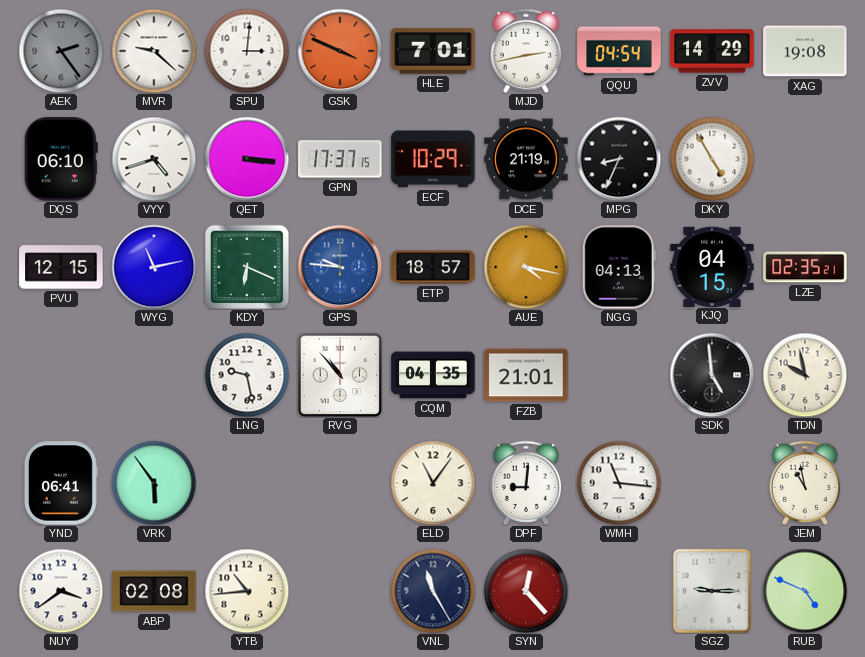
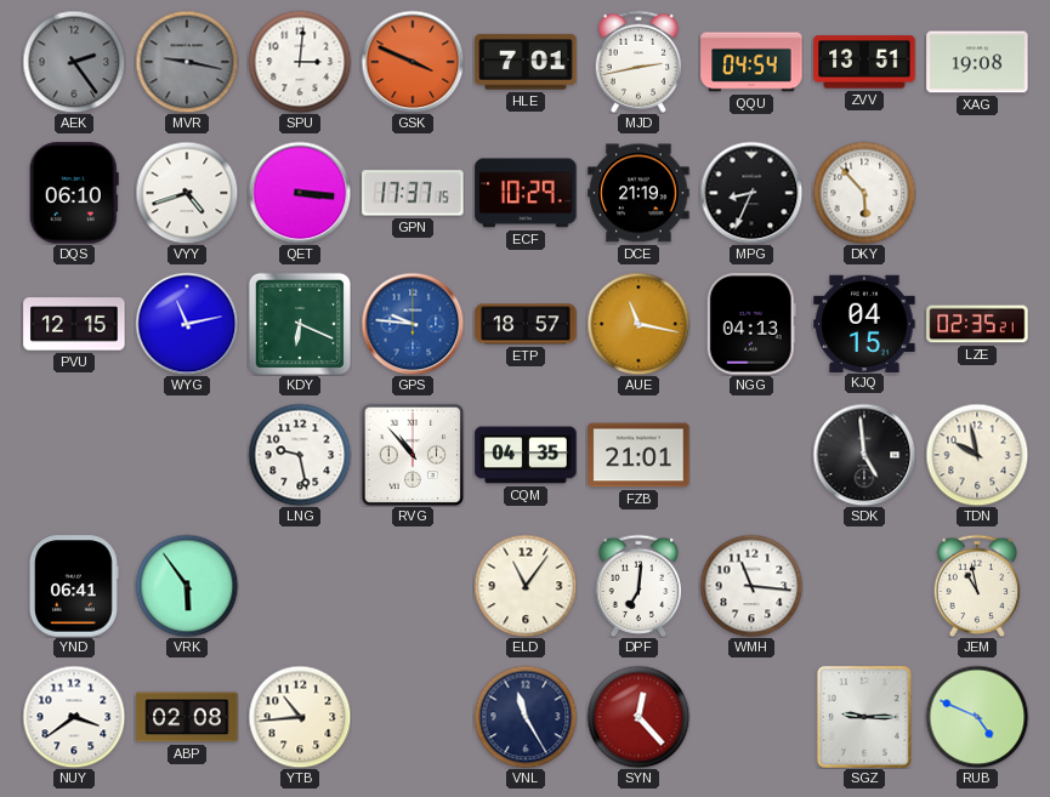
MVR: 9:22 -> 9:17
MVR dial: white -> grey
ZVV: 14:29 -> 13:51
DKY: 4:55 -> 5:53
AUE: 4:17 -> 11:17
DPF: 9:01 -> 7:01
